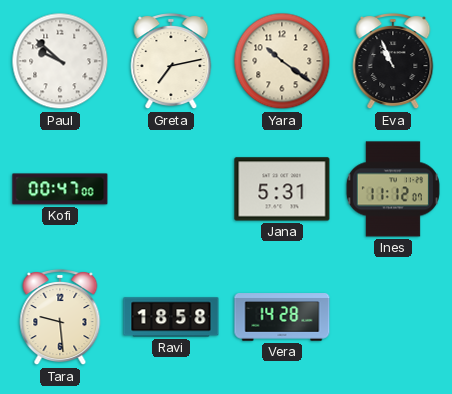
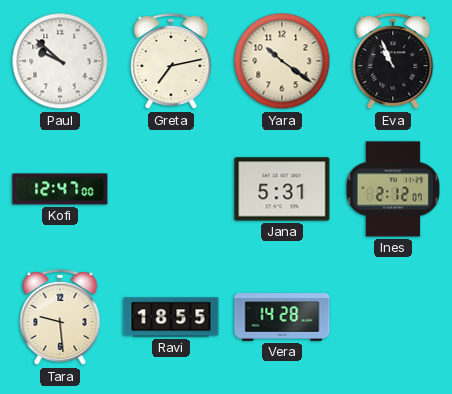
Kofi: 00:47 -> 12:47
Ines: 11:12 -> 2:12
Ravi: 18:58 -> 18:55
